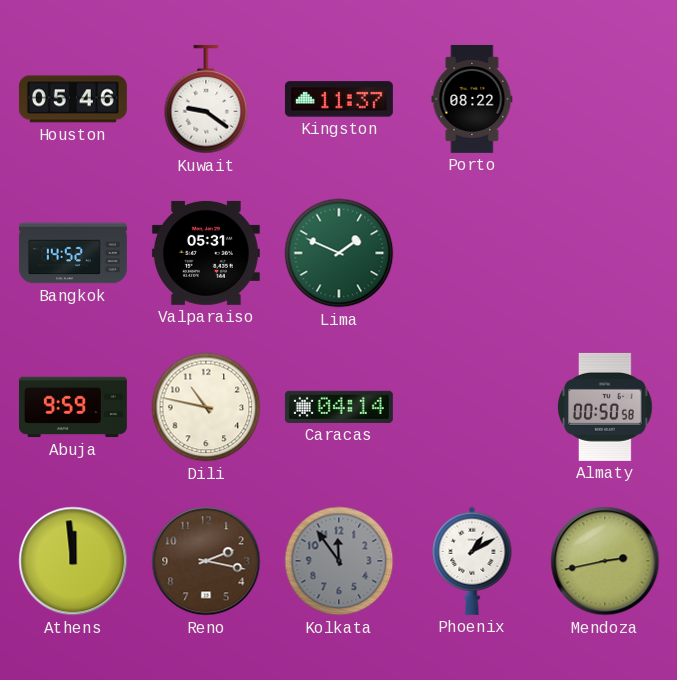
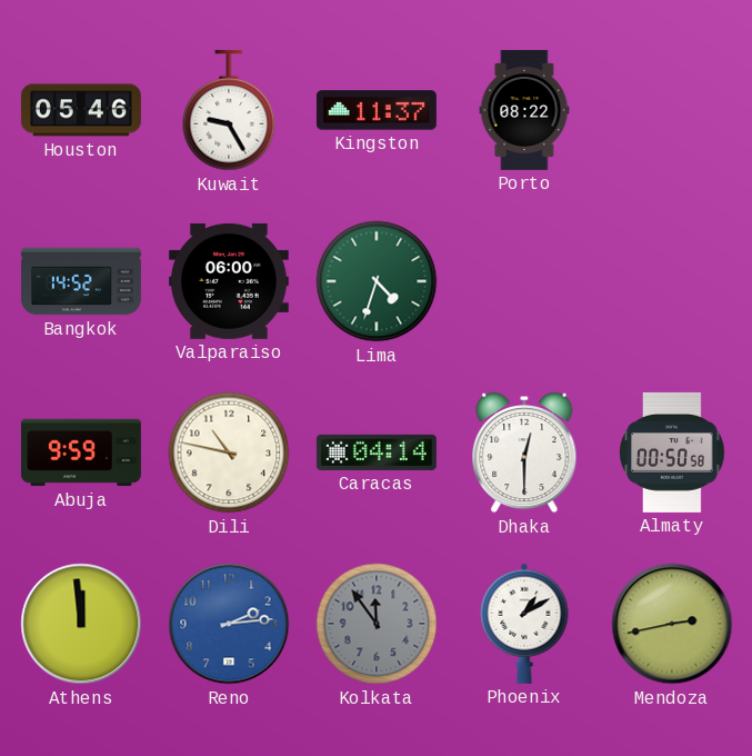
Kuwait: 9:21 -> 9:25
Valparaiso: 05:31 -> 06:00
Lima: 1:49 -> 4:33
Dhaka: none -> 12:30
Reno: 2:17 -> 2:14
Reno dial: brown -> blue
